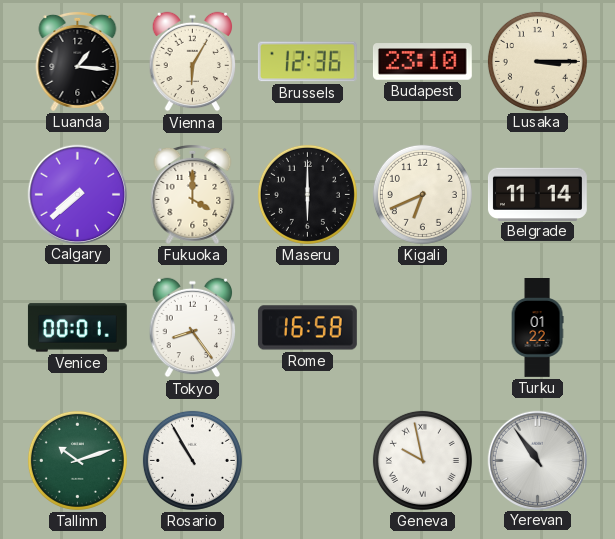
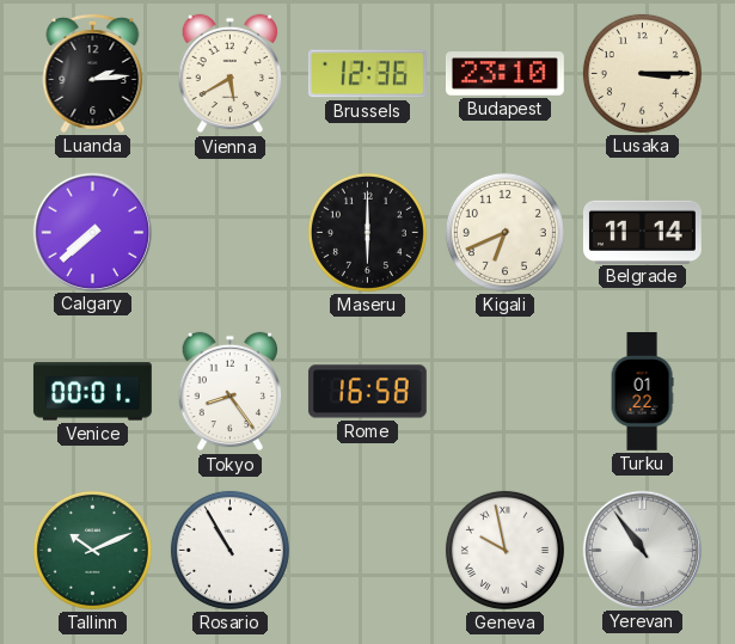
Luanda: 1:16 -> 2:14
Vienna: 6:05 -> 5:40
Fukuoka: 4:00 -> none
Tallinn: 10:12 -> 10:11
